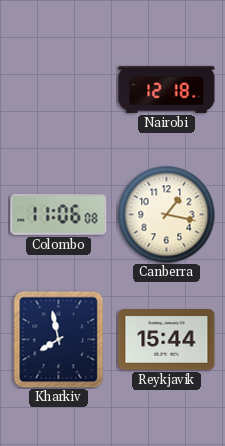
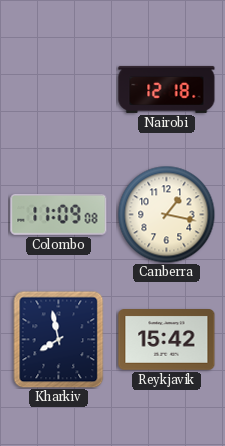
Colombo: 11:06 -> 11:09
Reykjavik: 15:44 -> 15:42
